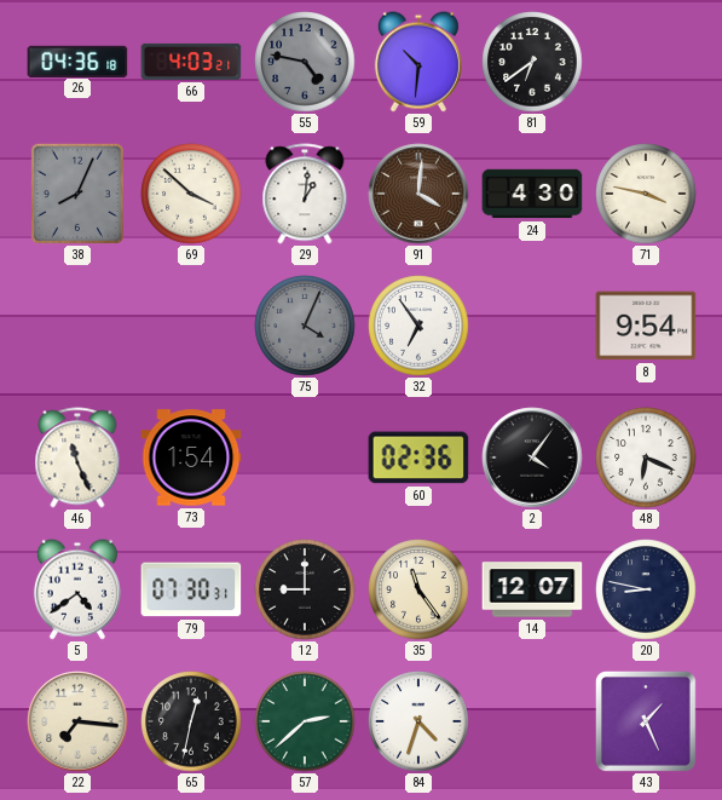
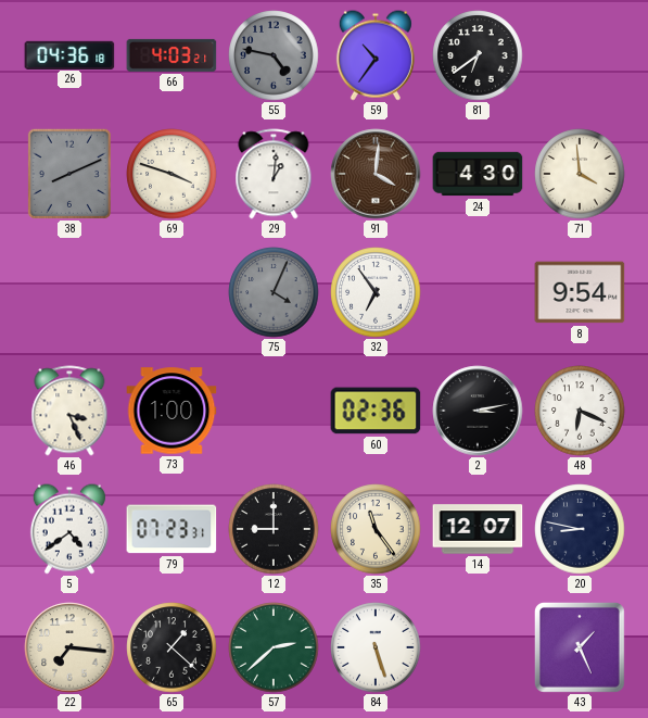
59: 10:31 -> 10:36
38: 8:04 -> 8:11
69: 3:52 -> 3:48
71: 3:47 -> 3:59
46: 11:26 -> 3:26
73: 1:54 -> 1:00
2: 4:06 -> 3:13
79: 07:30 -> 07:23
65: 12:32 -> 1:22
84: 4:33 -> 5:27
